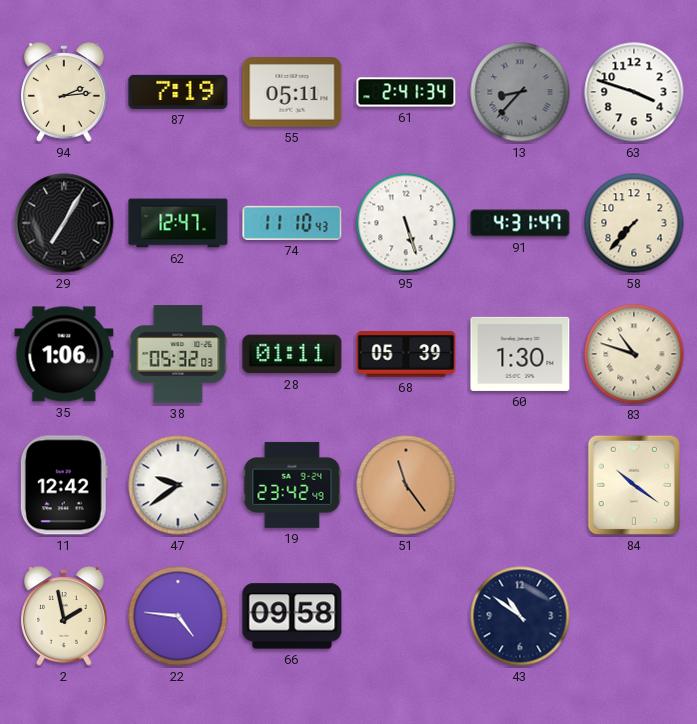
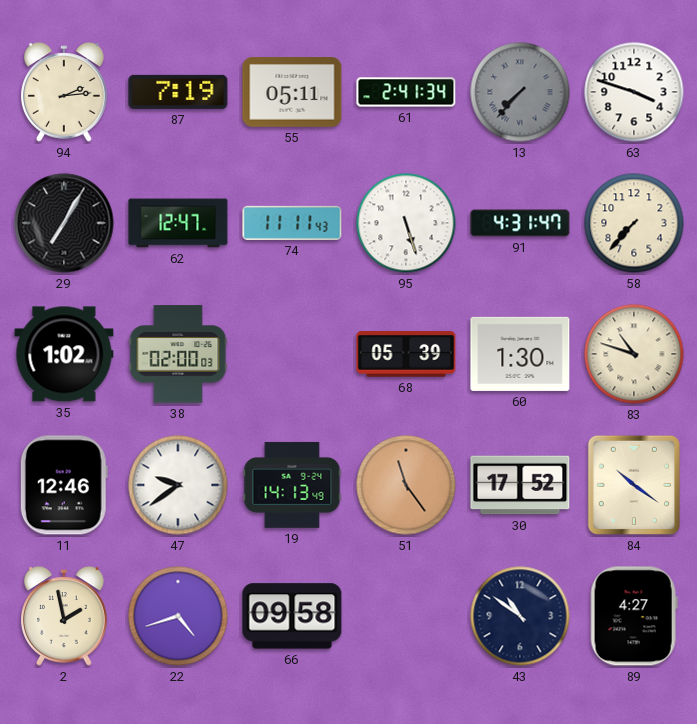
13: 8:37 -> 7:37
74: 11:10 -> 11:11
35: 1:06 -> 1:02
38: 05:32 -> 02:00
28: 01:11 -> none
11: 12:42 -> 12:46
19: 23:42 -> 14:13
30: none -> 17:52
22: 4:46 -> 4:42
89: none -> 4:27
